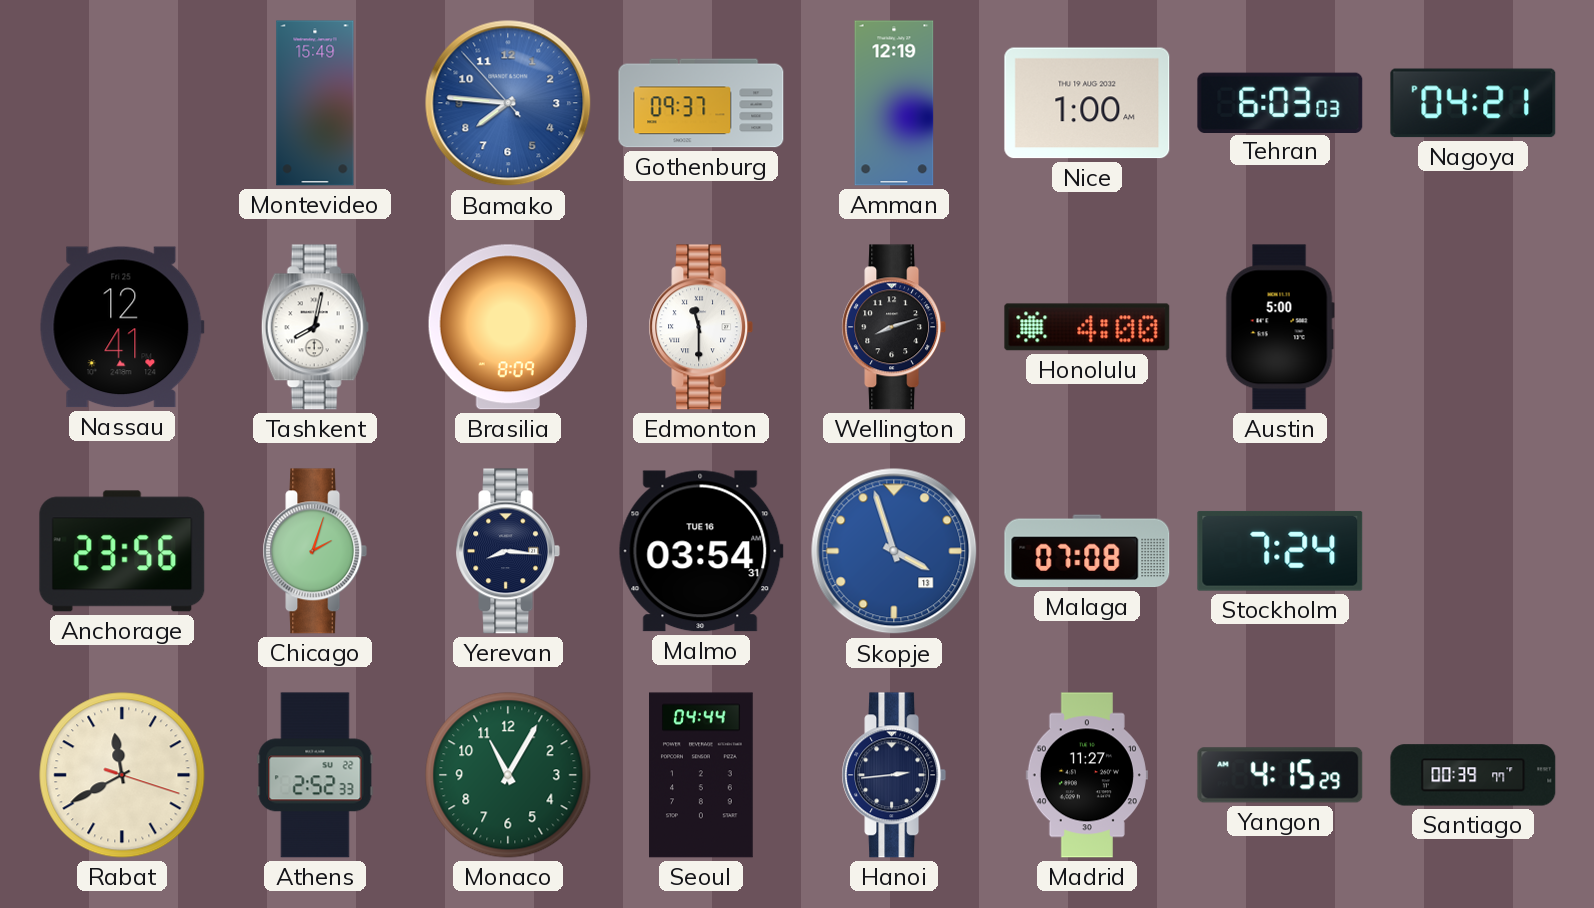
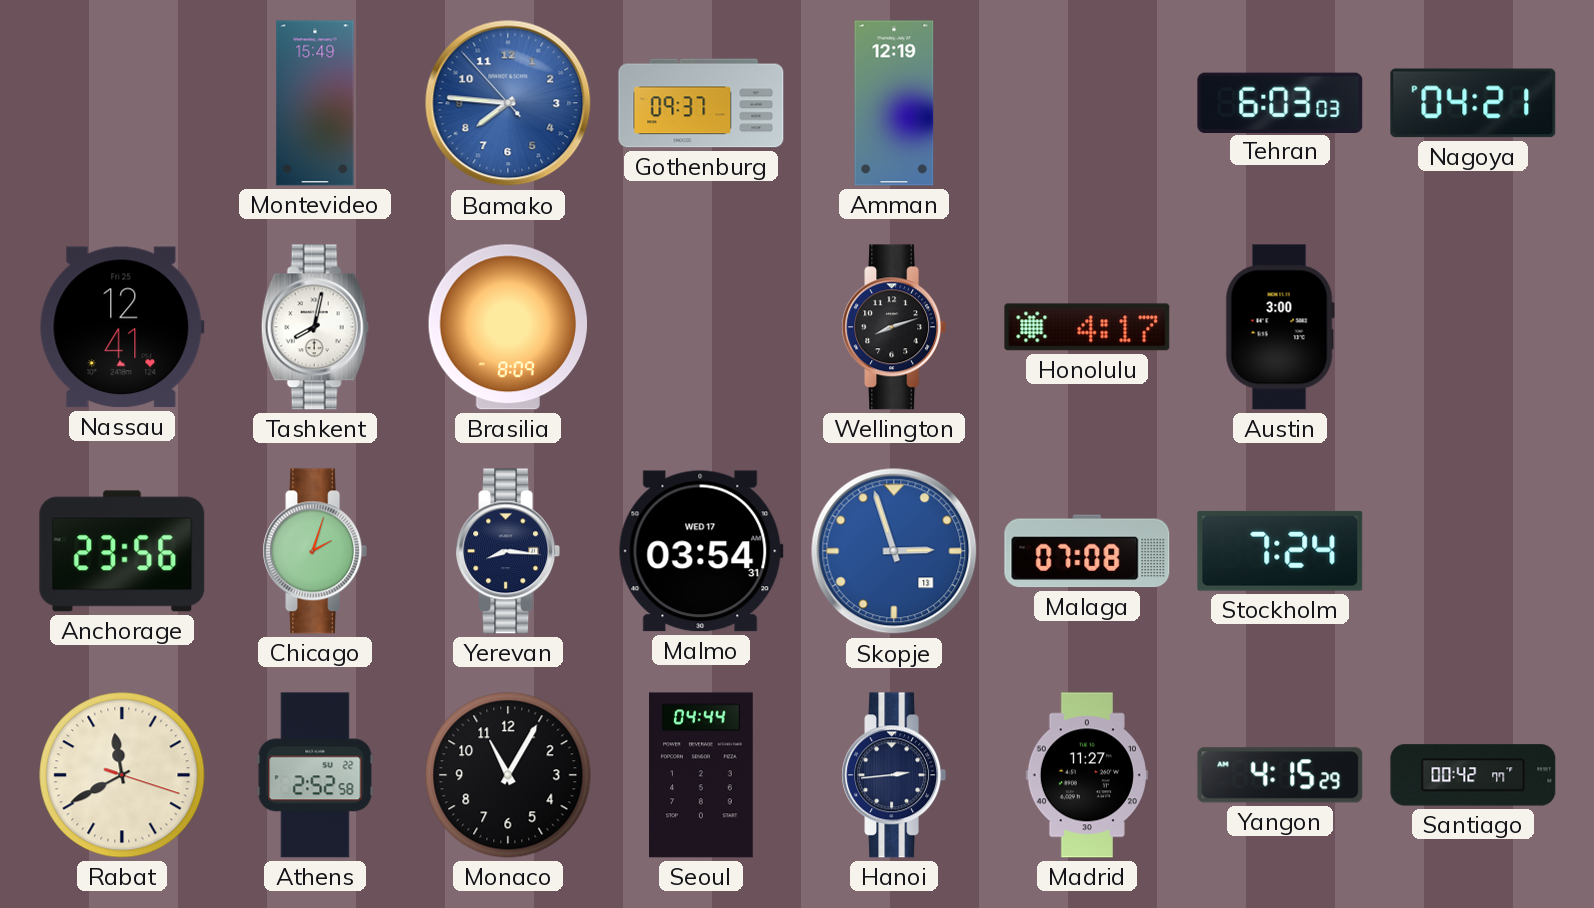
Nice: 1:00 -> none
Edmonton: 11:30 -> none
Honolulu: 4:00 -> 4:17
Austin: 5:00 -> 3:00
Malmo date: TUE 16 -> WED 17
Skopje: 3:57 -> 2:57
Athens: 2:52:33 -> 2:52:58
Monaco dial: green -> black
Santiago: 00:39 -> 00:42
